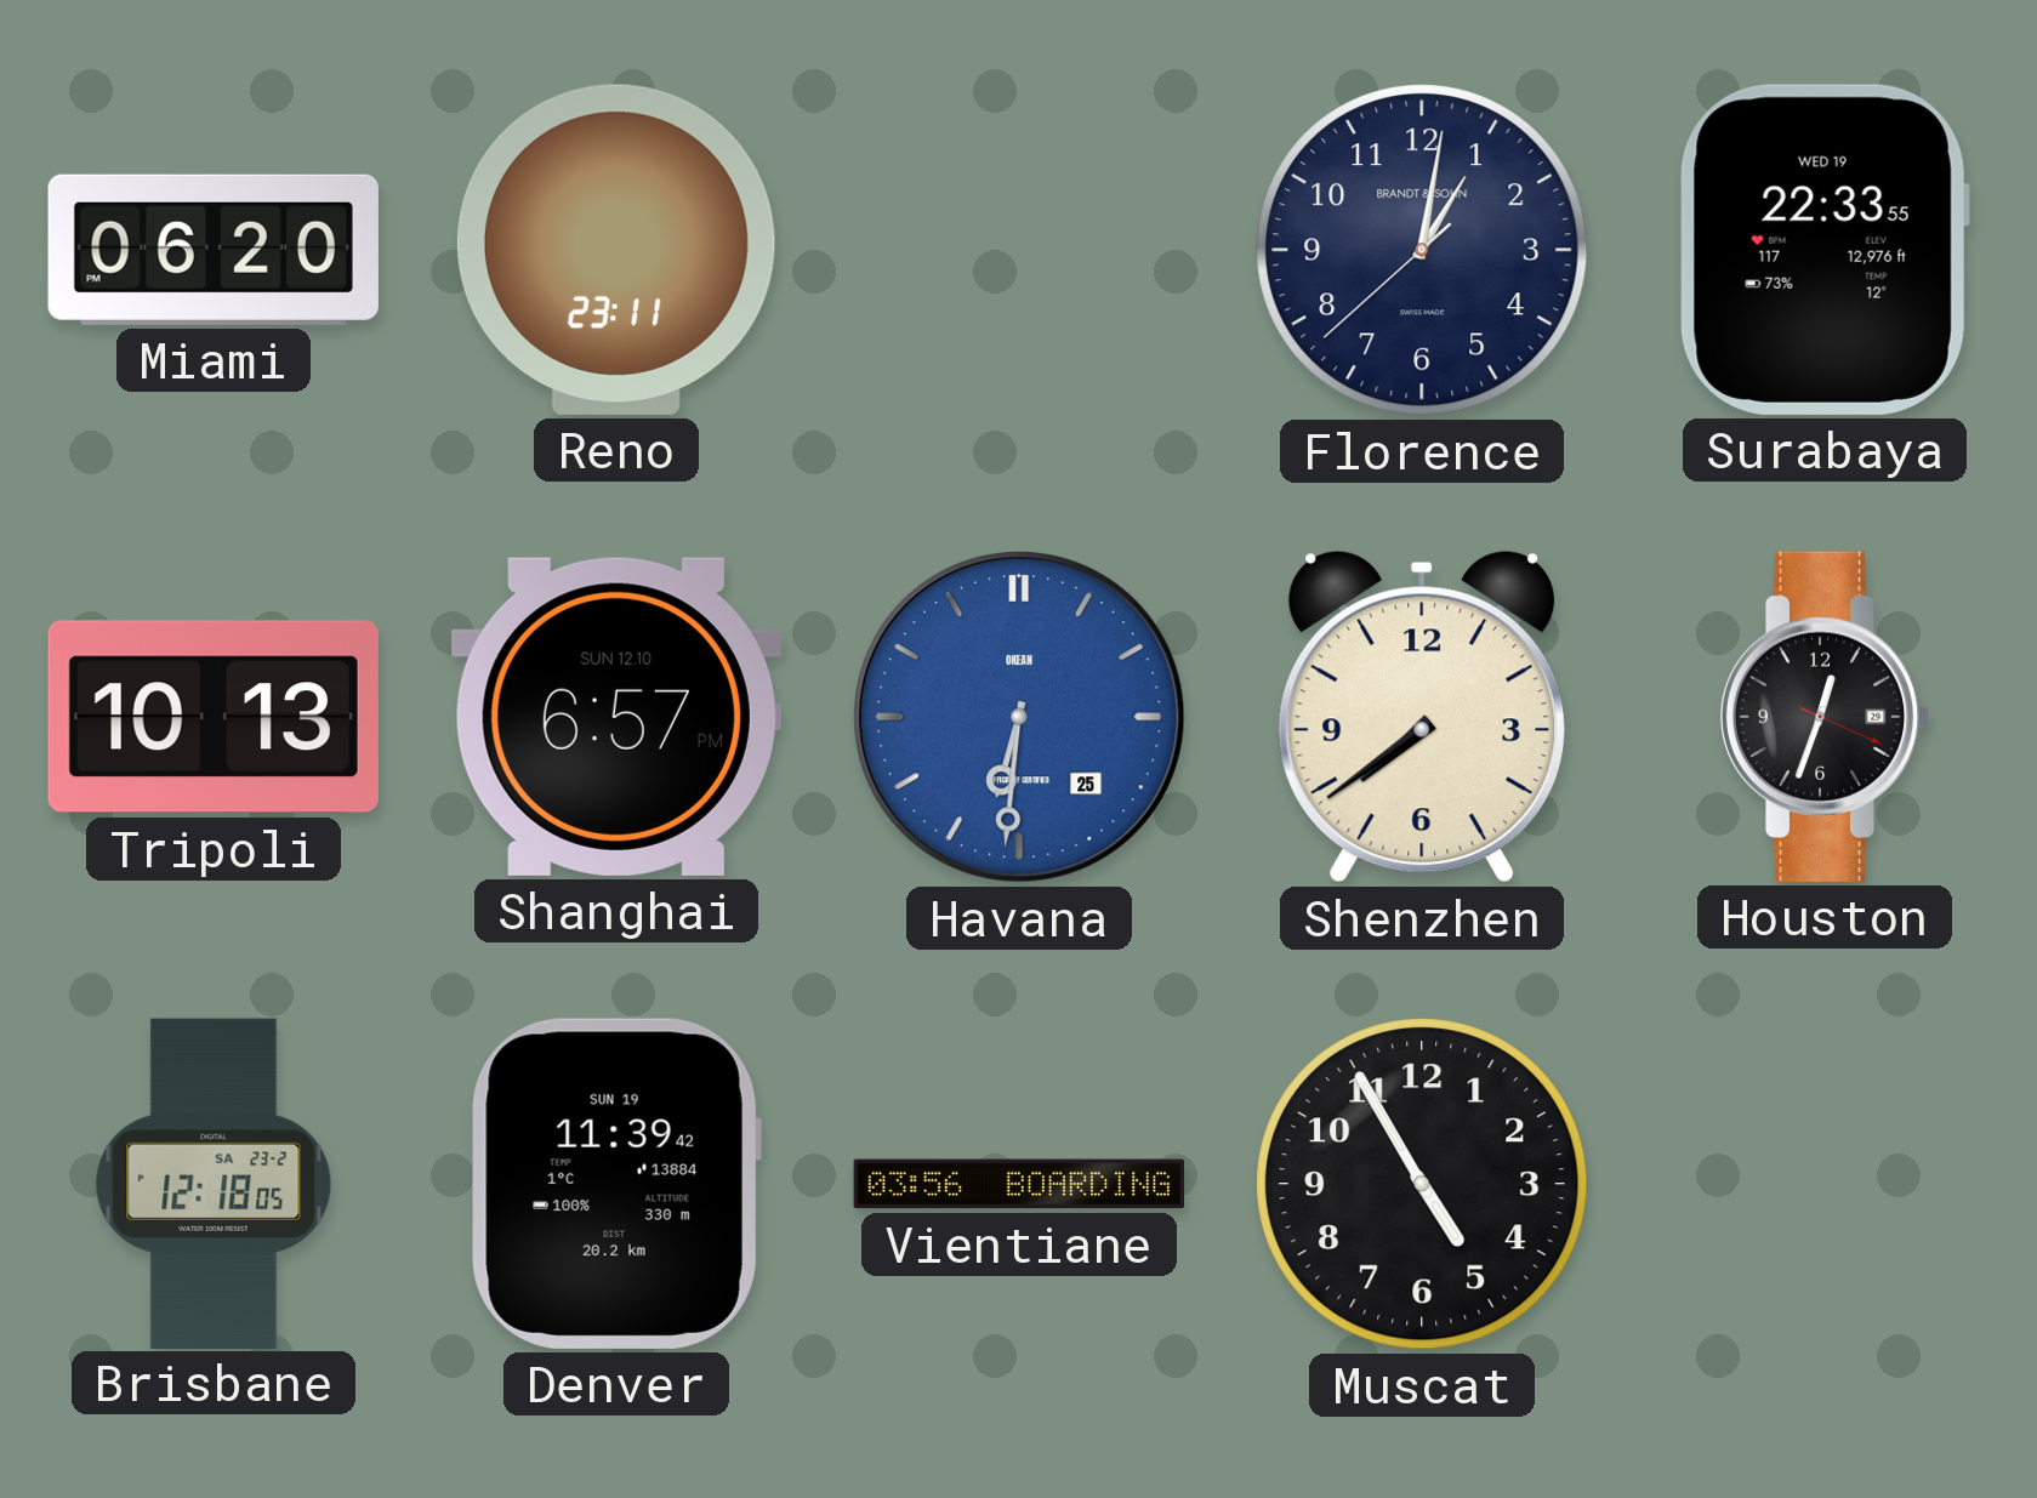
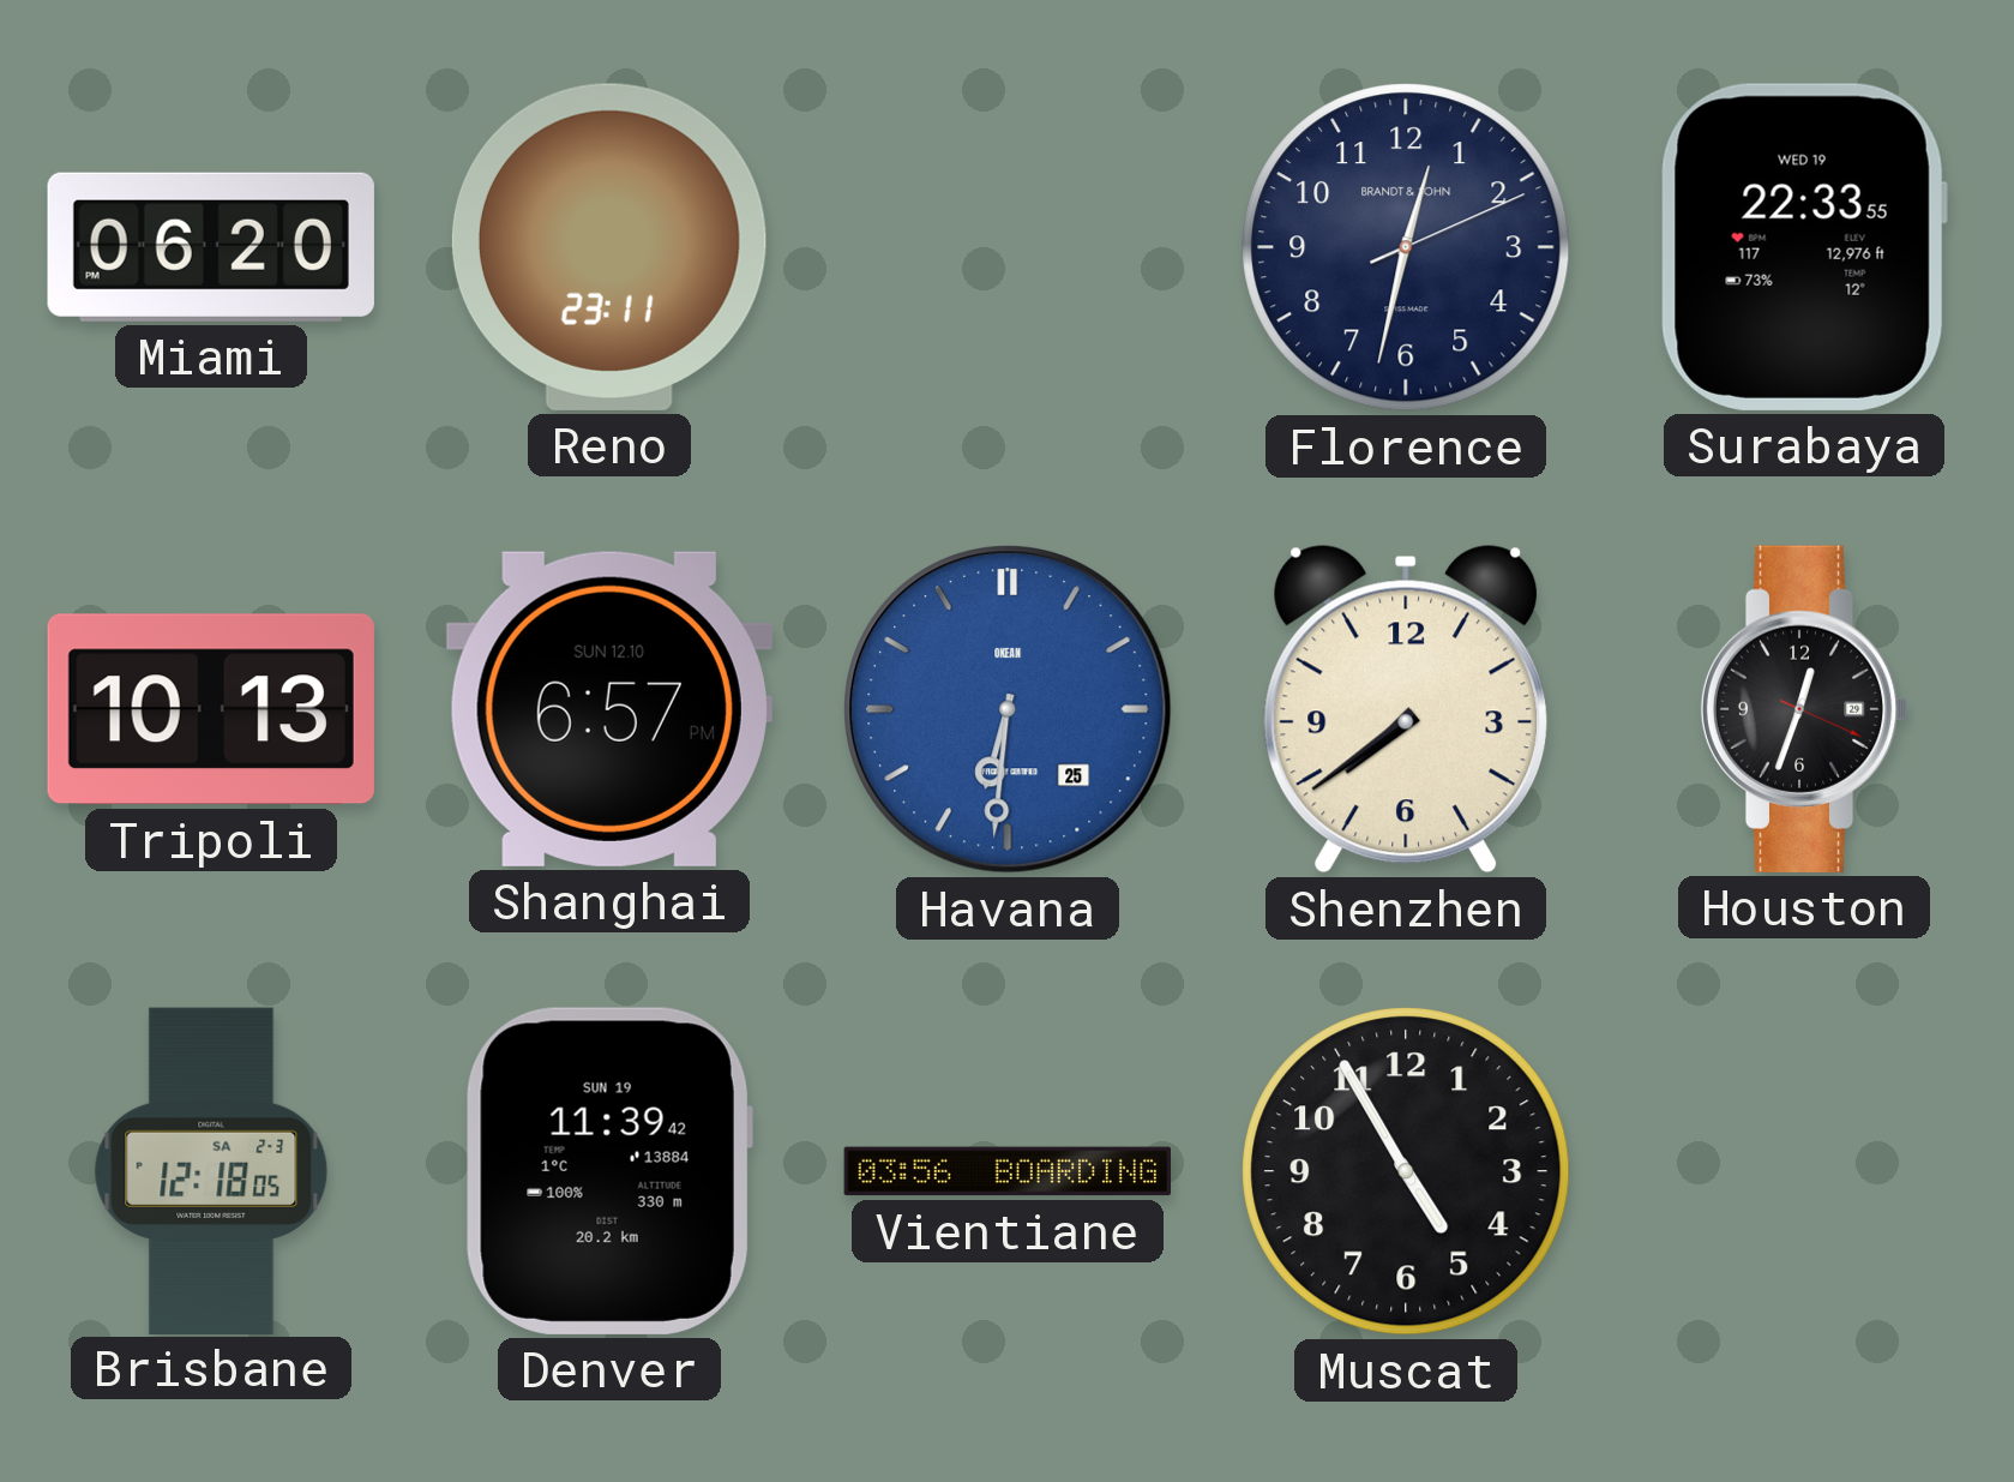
Florence: 1:01 -> 12:32
Brisbane date: SA 23-2 -> SA 2-3
